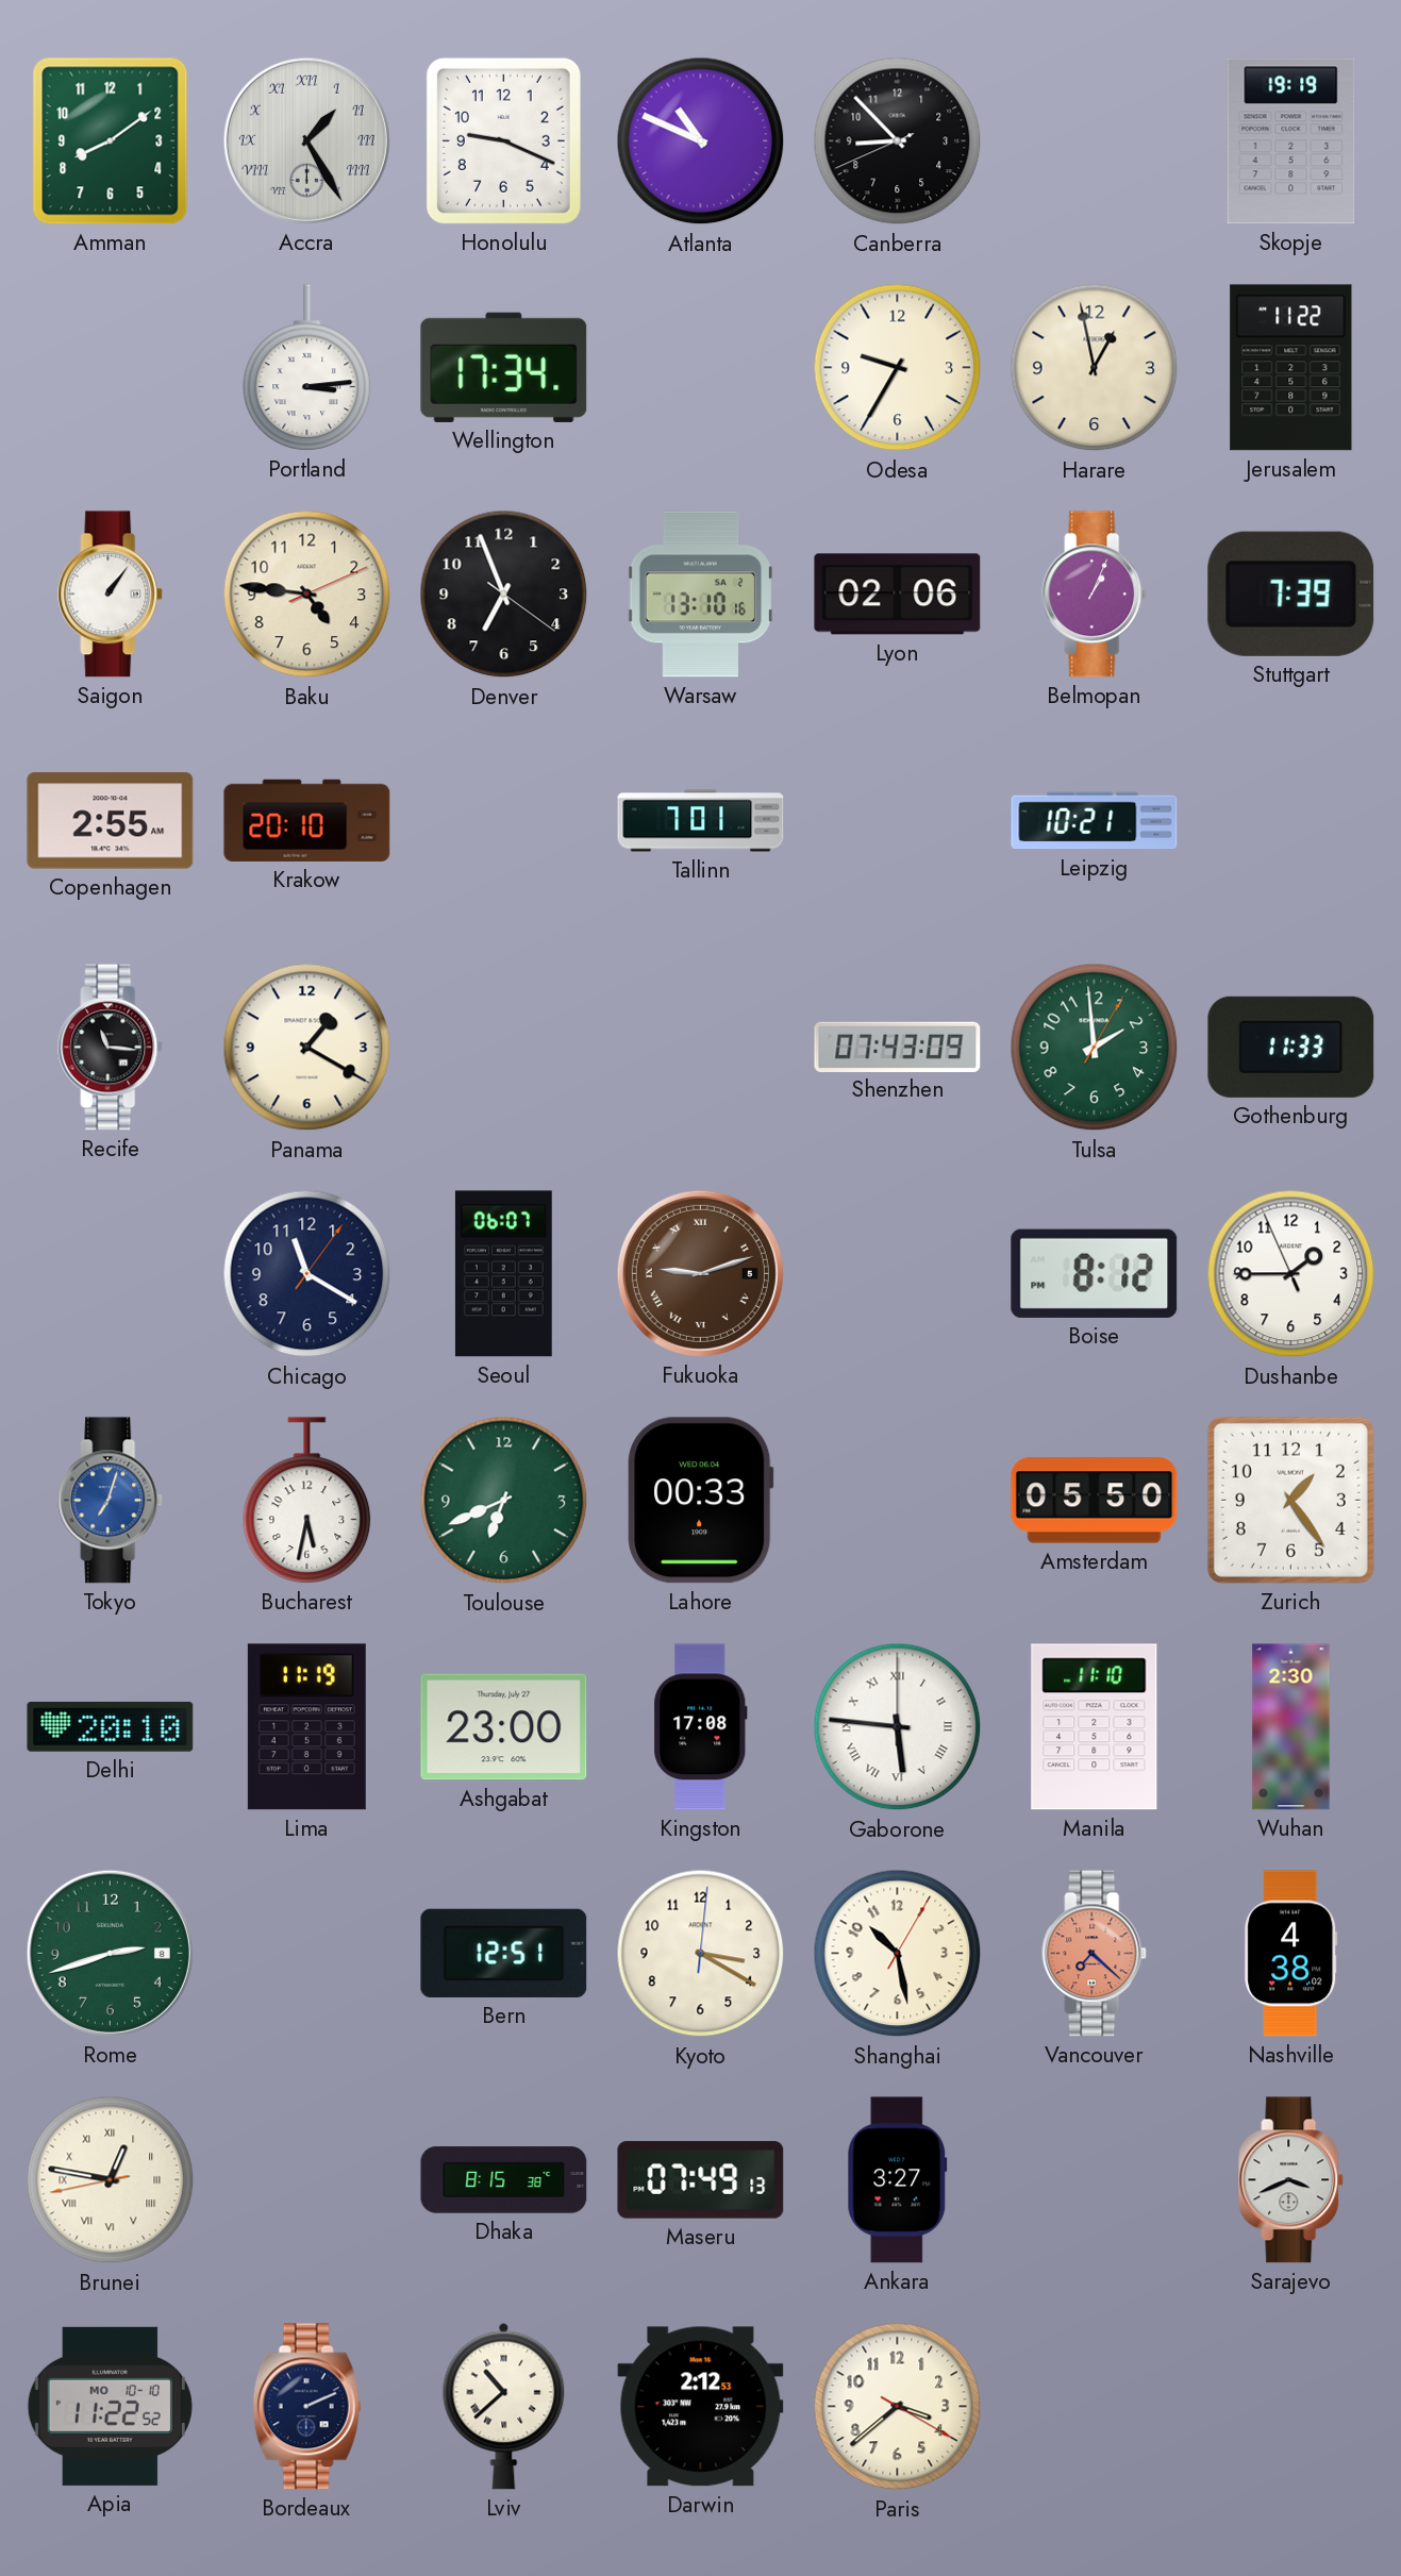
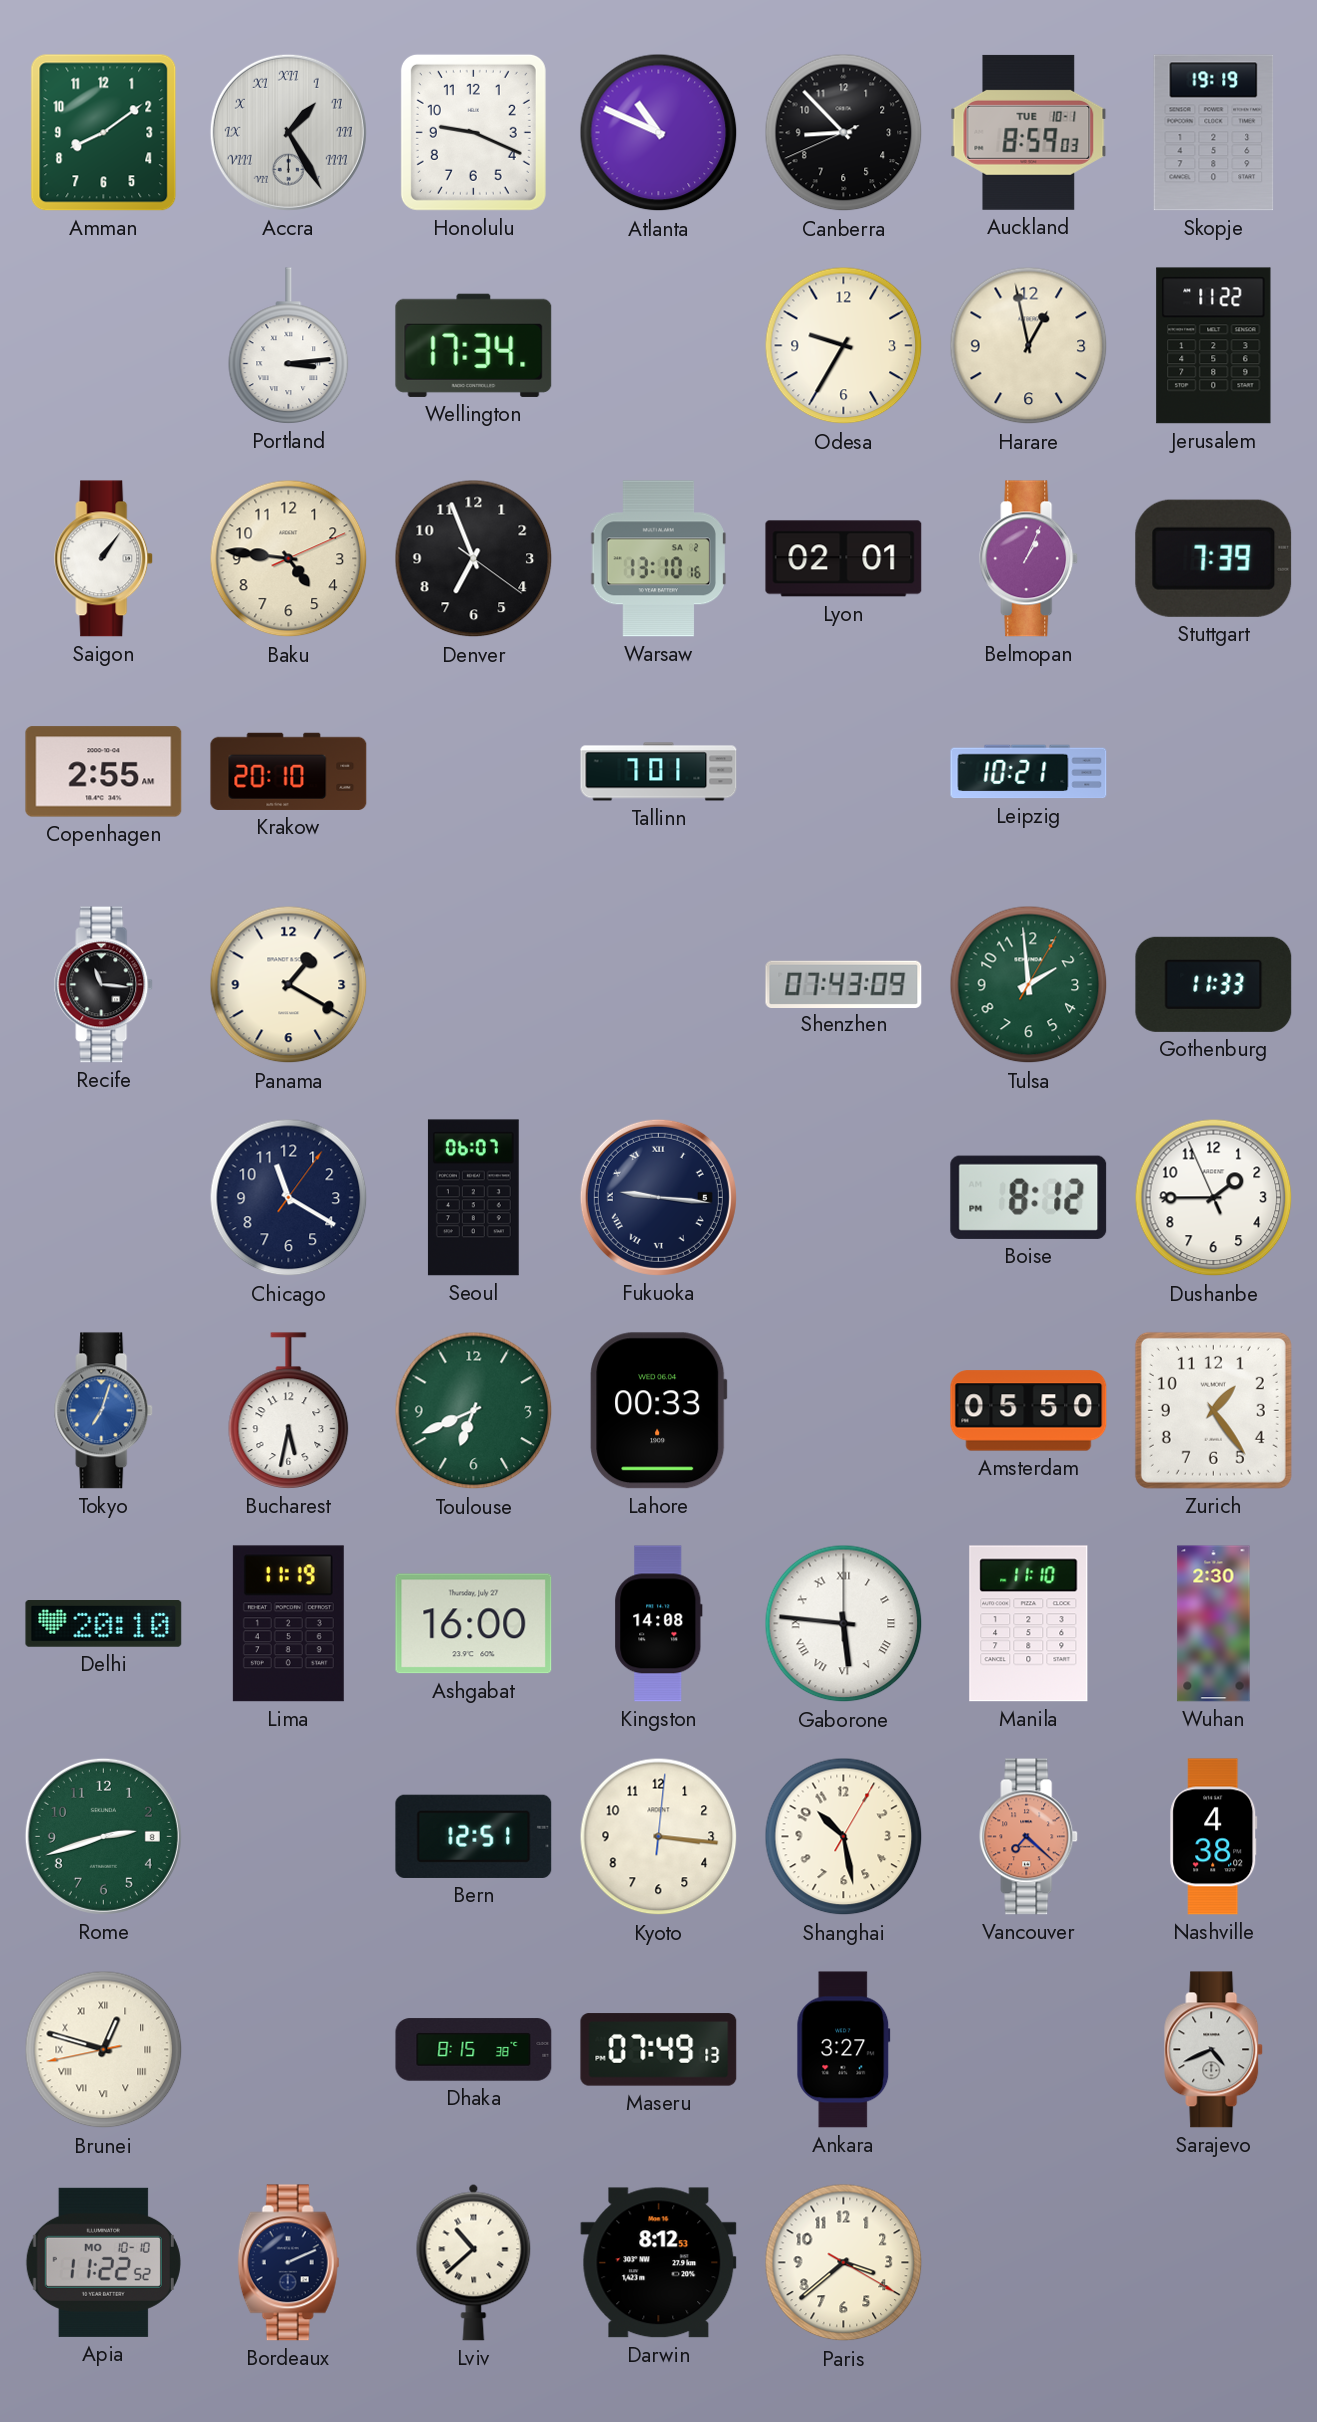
Auckland: none -> 8:59
Lyon: 02:06 -> 02:01
Fukuoka: 9:12 -> 9:16
Fukuoka dial: brown -> navy
Ashgabat: 23:00 -> 16:00
Kingston: 17:08 -> 14:08
Kyoto: 3:20 -> 3:16
Brunei: 12:46 -> 12:47
Sarajevo: 3:41 -> 4:41
Darwin: 2:12 -> 8:12
